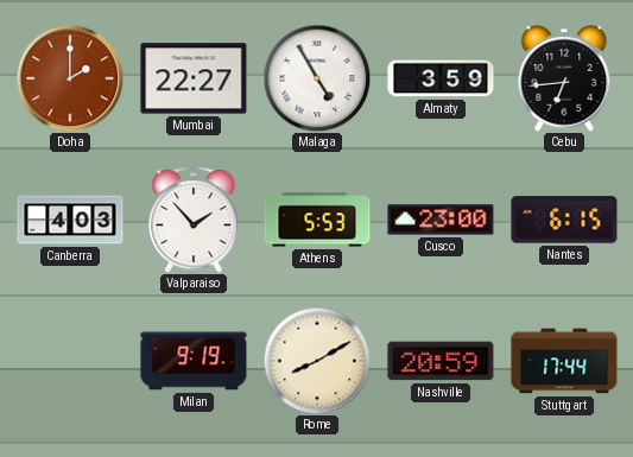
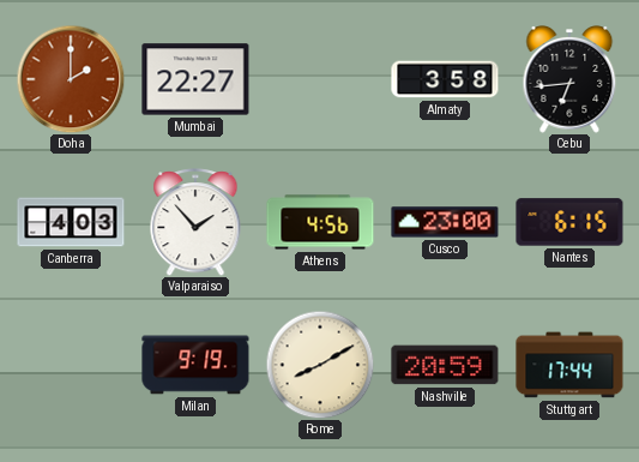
Malaga: 4:55 -> none
Almaty: 3:59 -> 3:58
Athens: 5:53 -> 4:56
